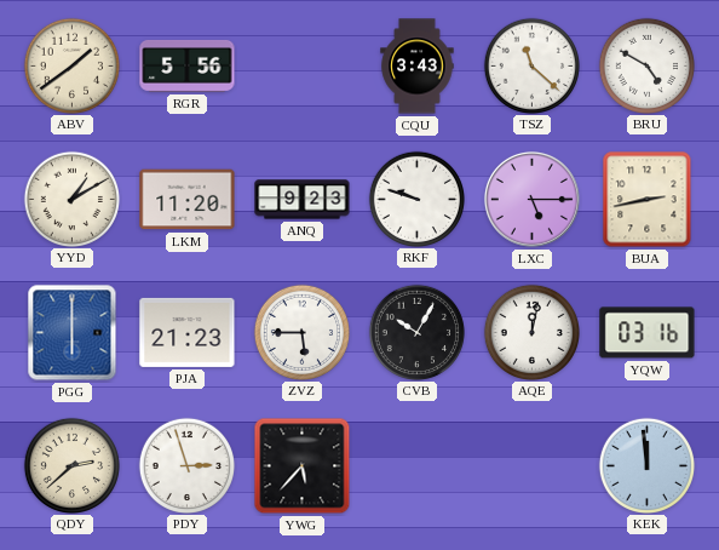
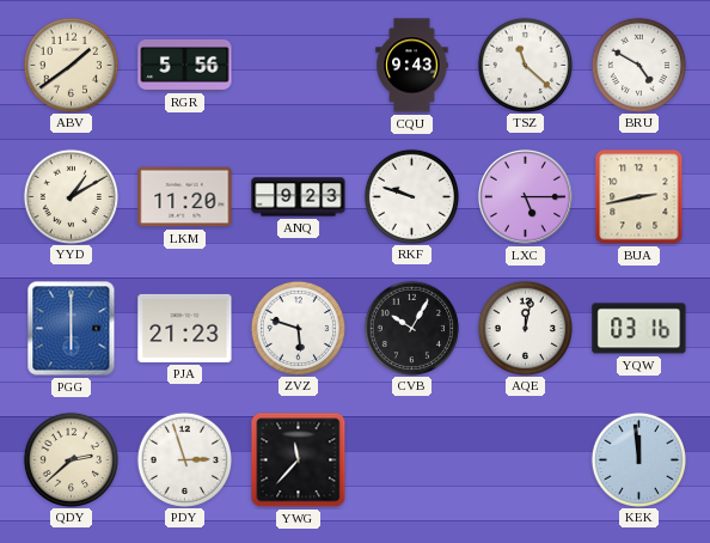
CQU: 3:43 -> 9:43
ZVZ: 5:45 -> 5:48
YWG: 5:37 -> 11:37
